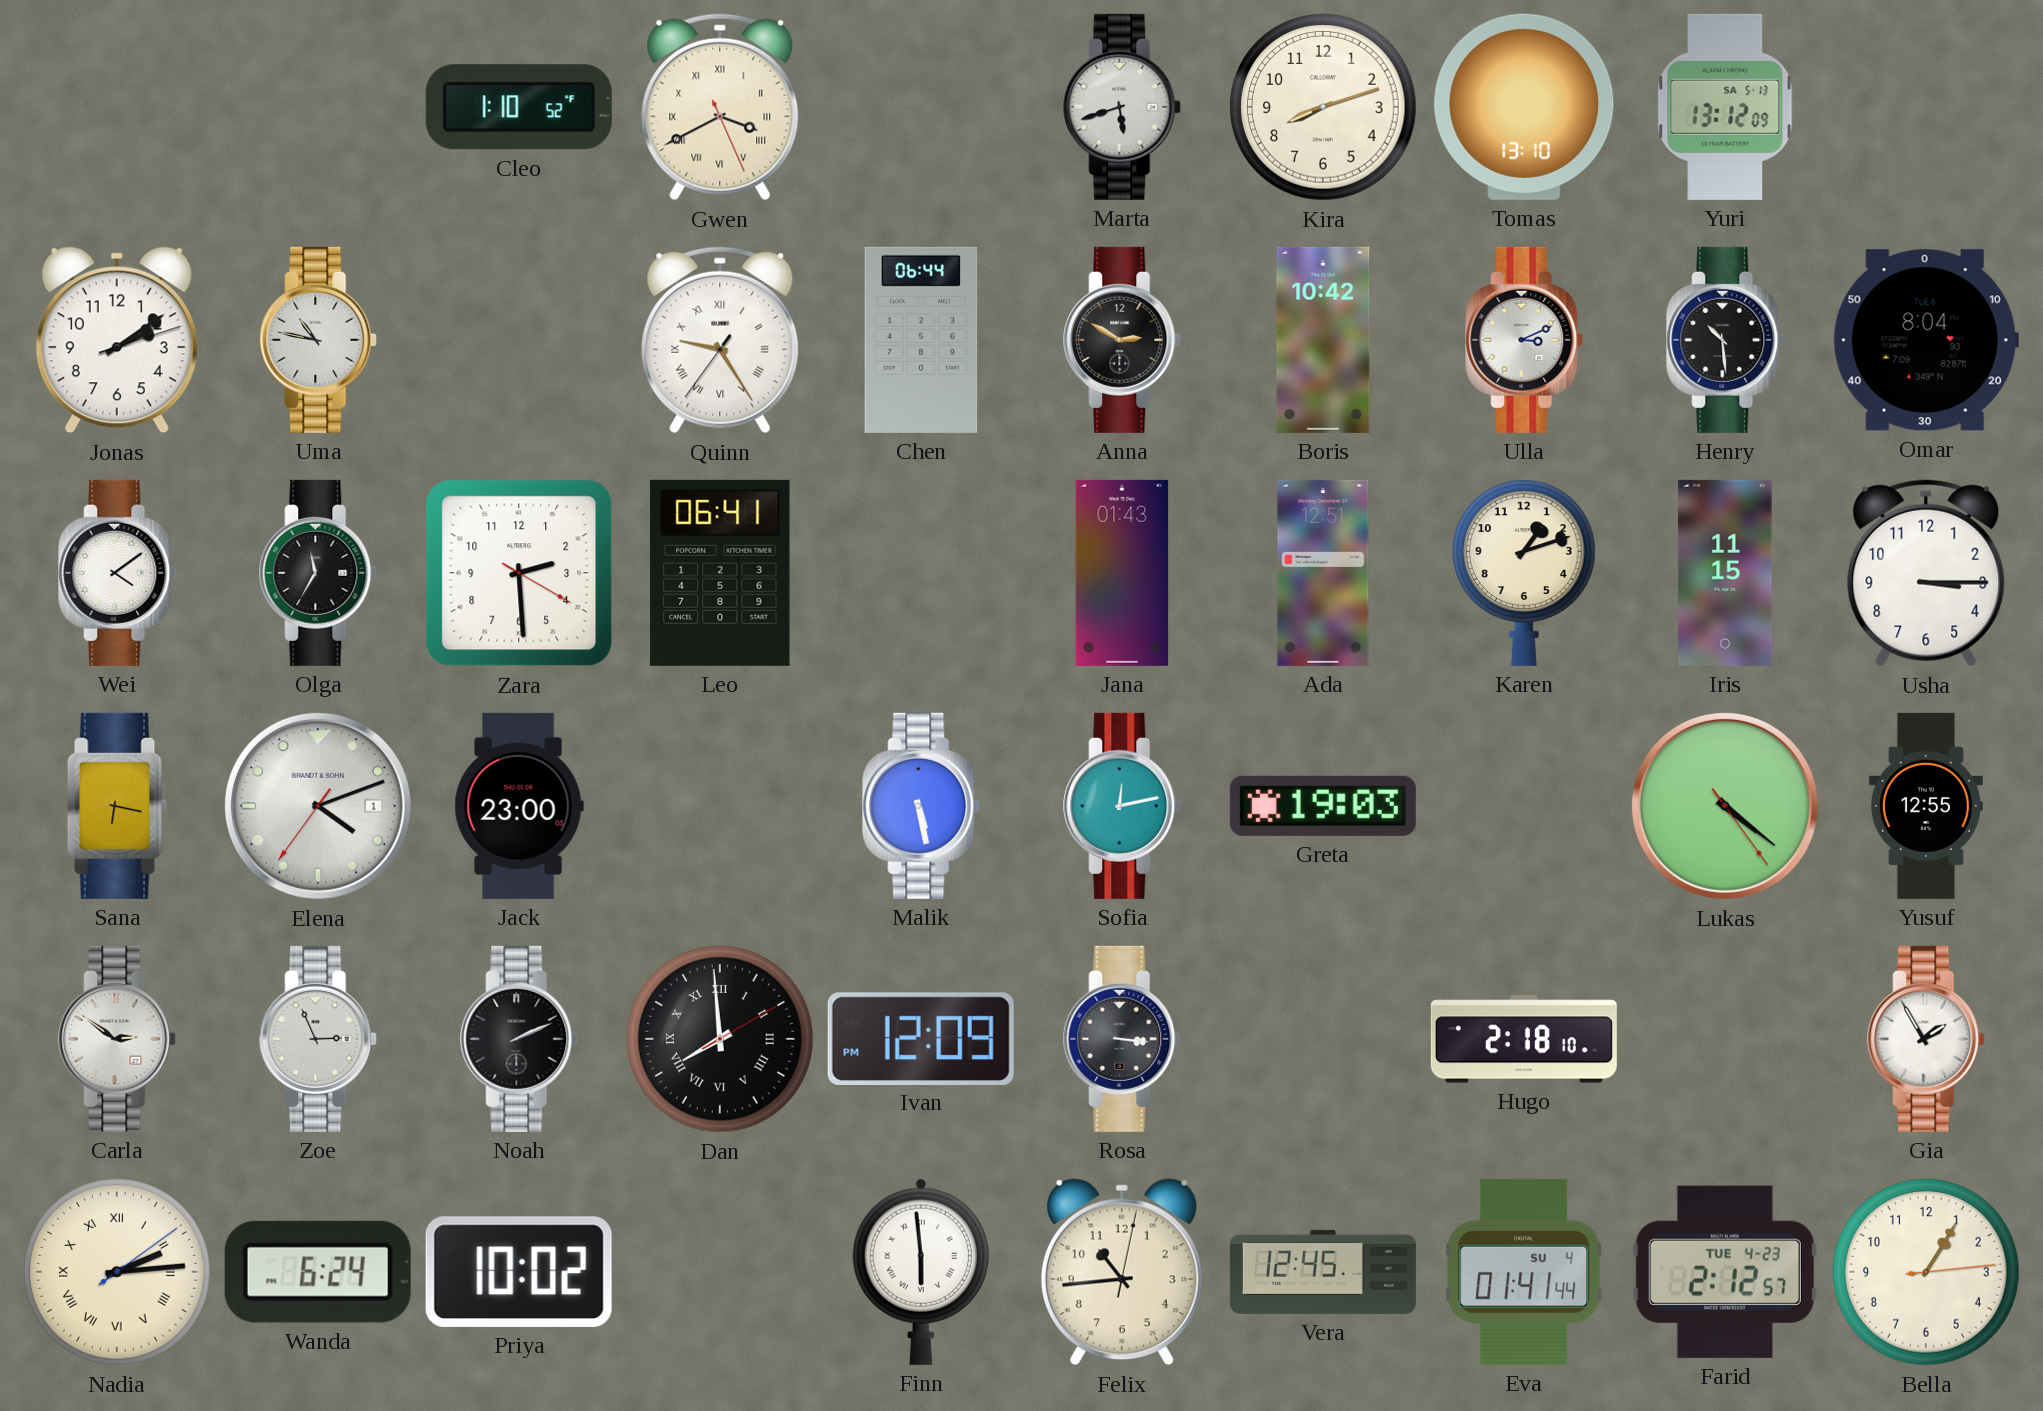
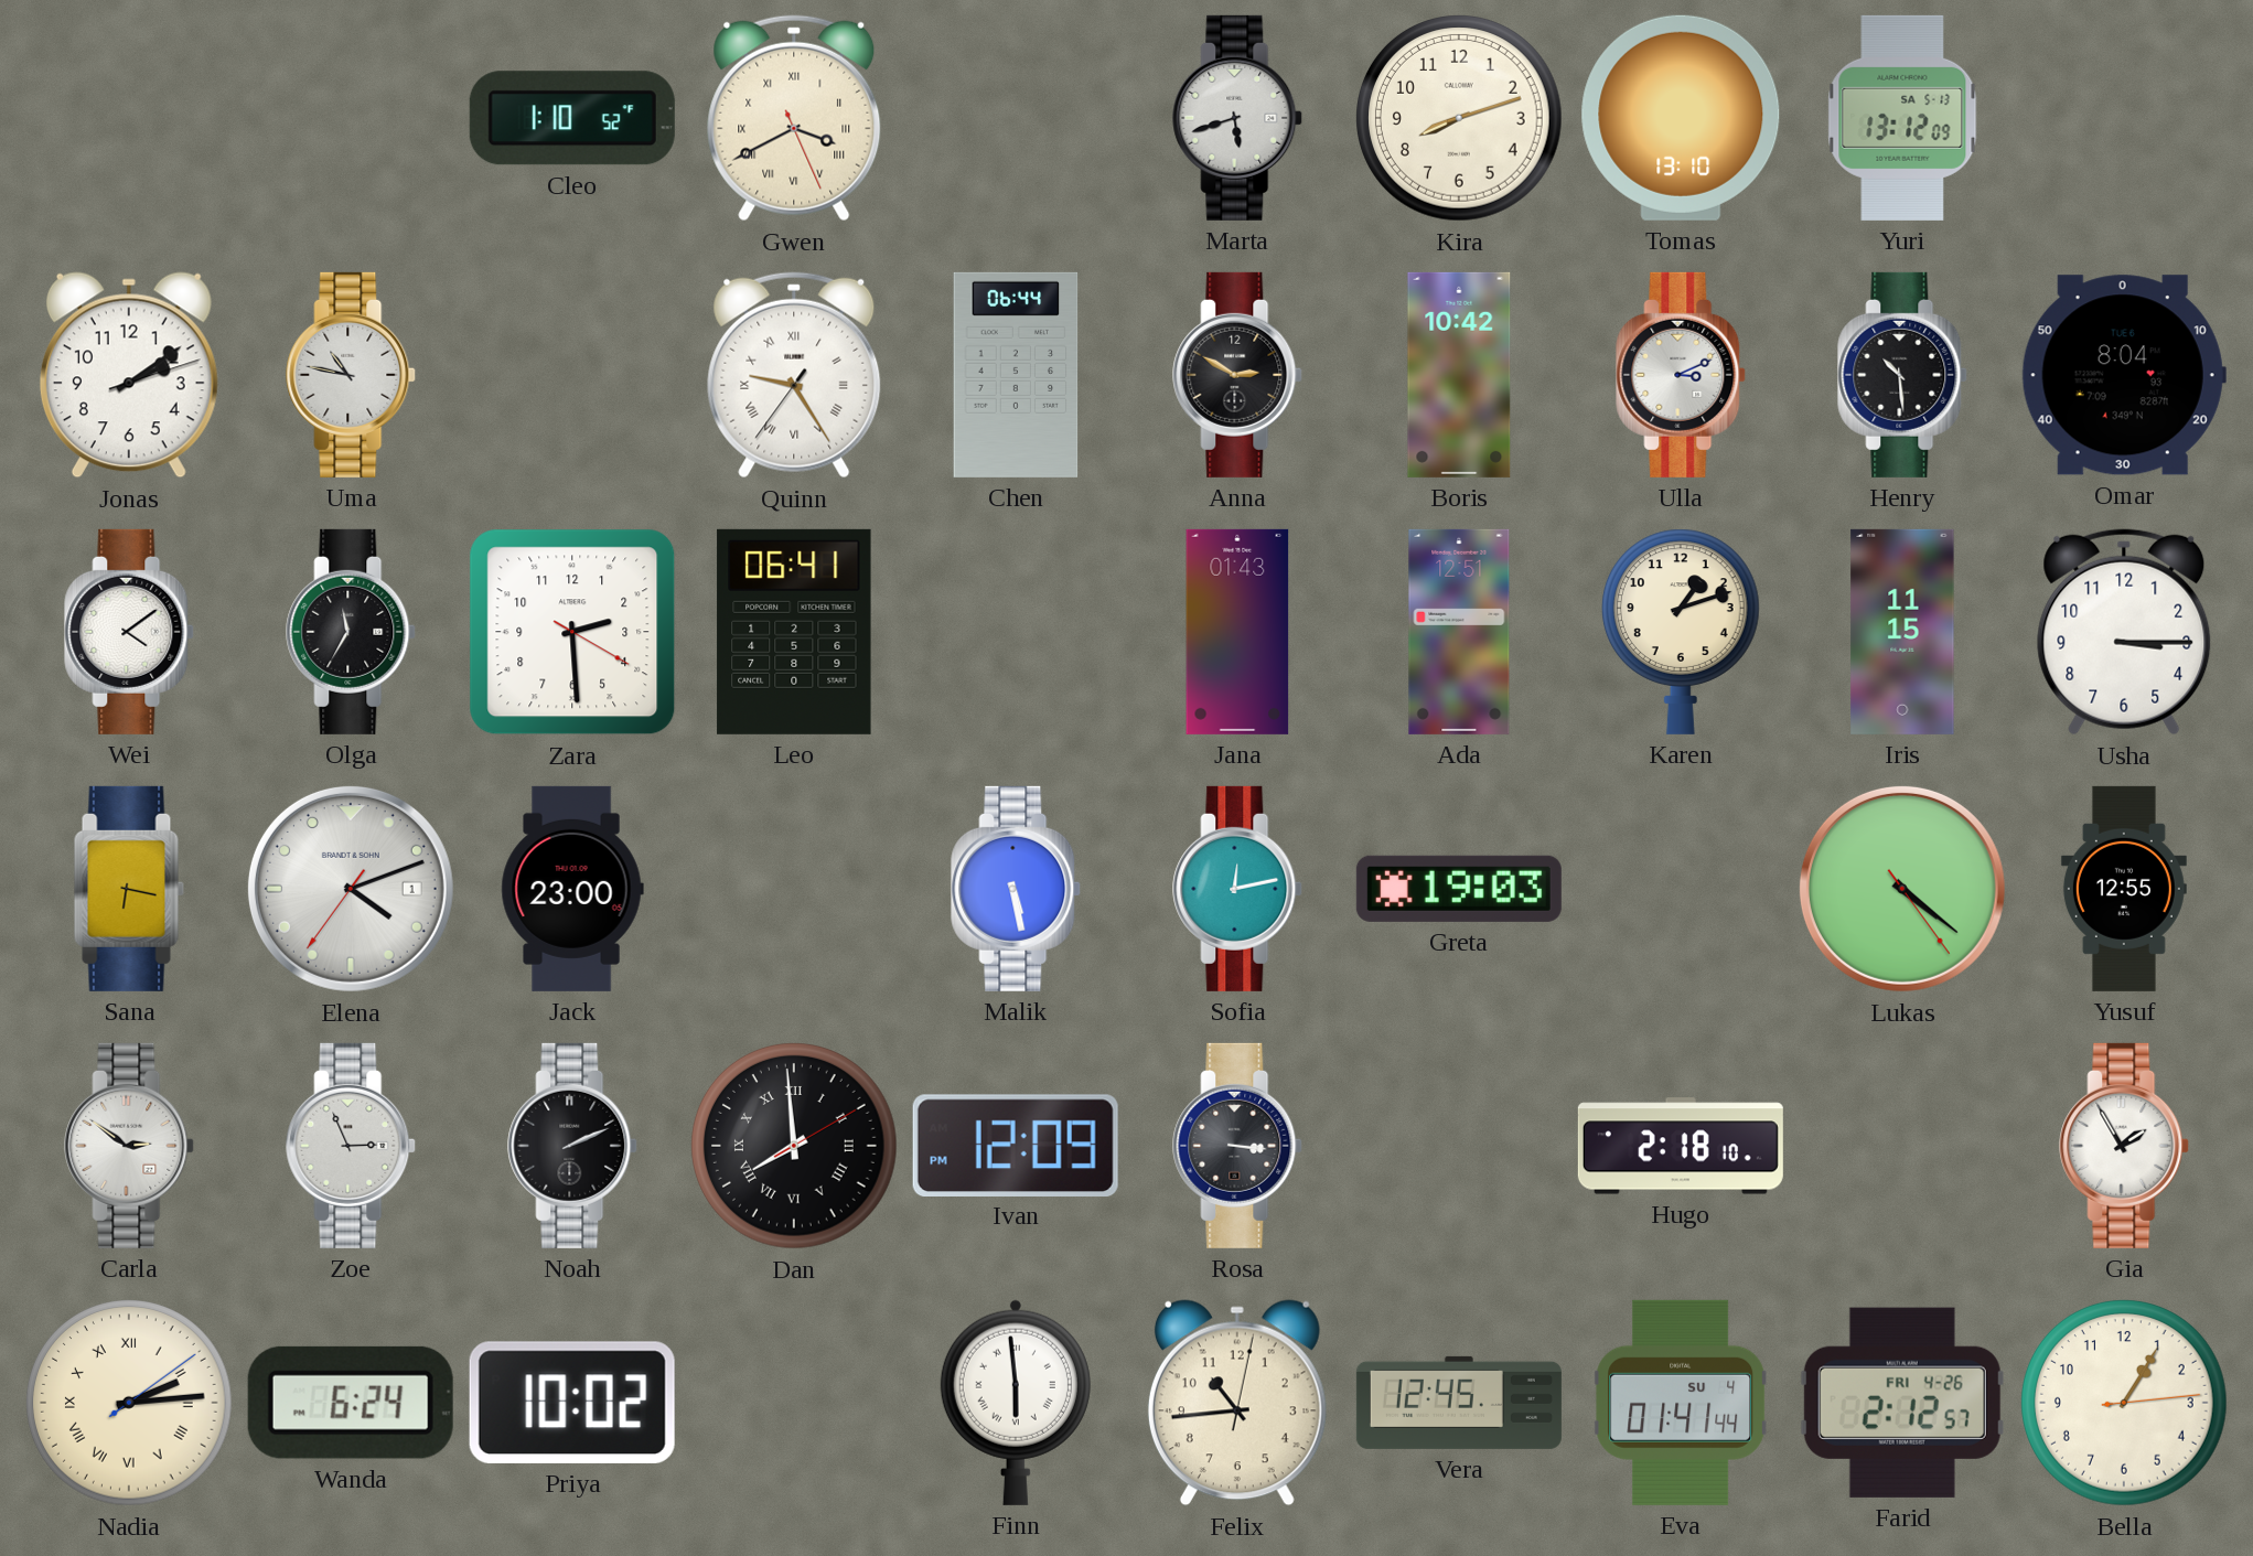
Farid date: TUE 4-23 -> FRI 4-26
